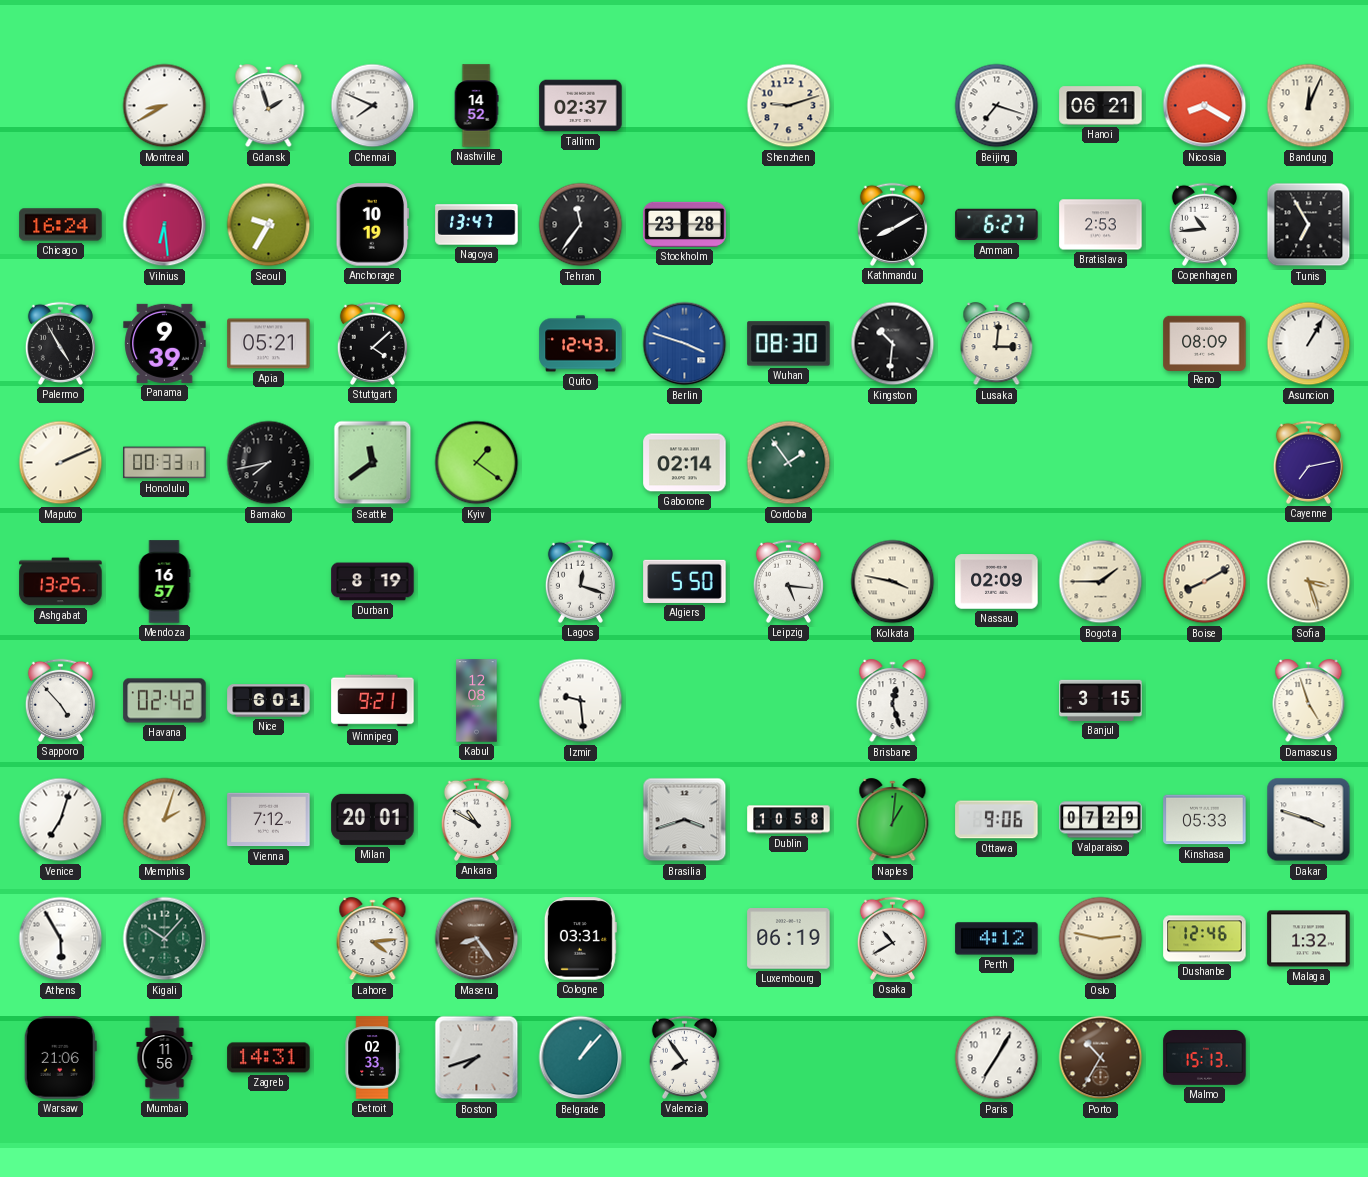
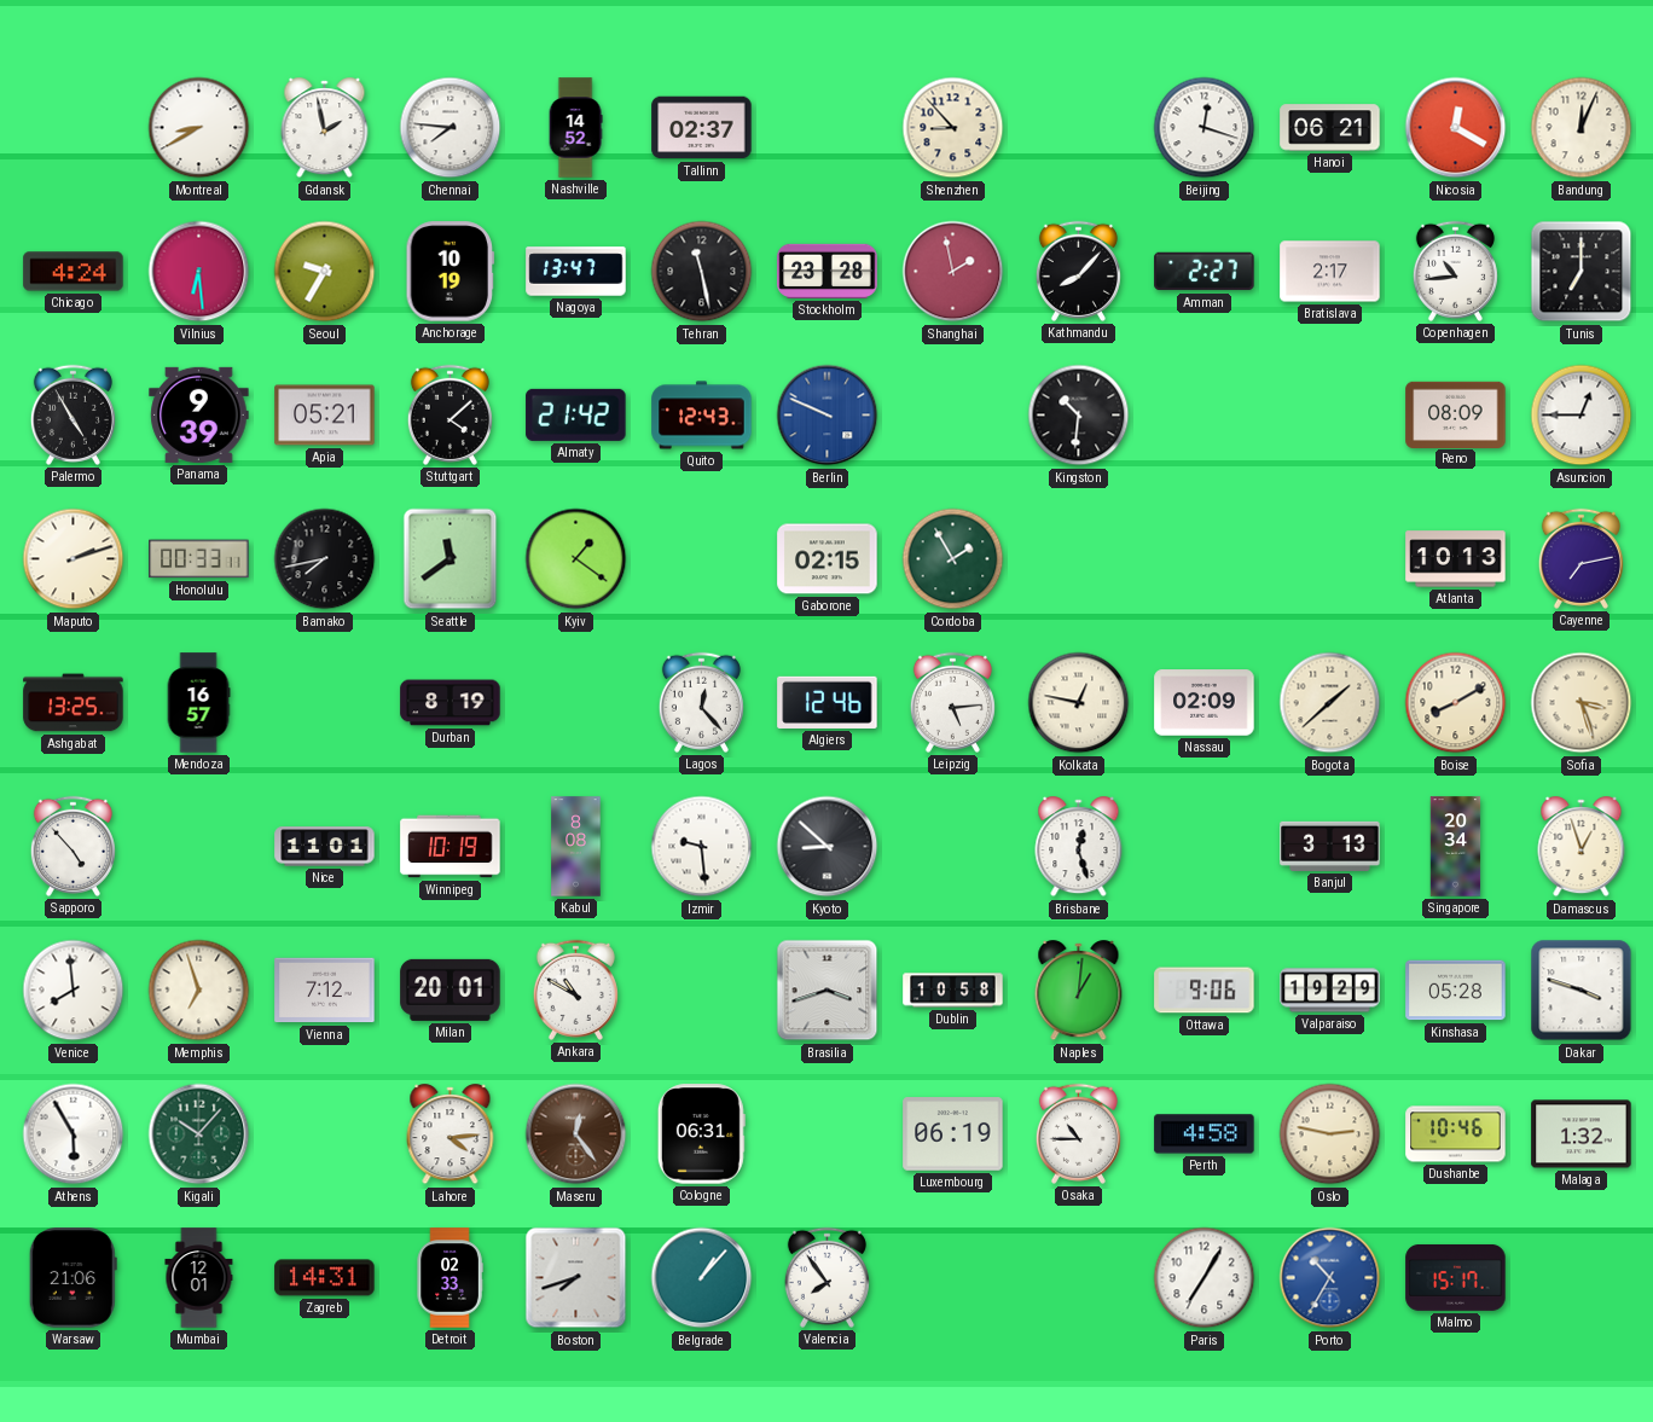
Gdansk: 1:57 -> 1:58
Chennai: 7:49 -> 7:46
Shenzhen: 9:12 -> 8:53
Beijing: 7:18 -> 12:18
Nicosia: 8:20 -> 12:20
Chicago: 16:24 -> 4:24
Tehran: 11:36 -> 11:28
Shanghai: none -> 1:58
Kathmandu: 8:10 -> 8:07
Amman: 6:27 -> 2:27
Bratislava: 2:53 -> 2:17
Tunis: 6:55 -> 7:00
Almaty: none -> 21:42
Berlin: 3:48 -> 9:49
Wuhan: 08:30 -> none
Lusaka: 3:01 -> none
Asuncion: 1:05 -> 12:45
Maputo: 2:11 -> 2:12
Gaborone: 02:14 -> 02:15
Cordoba: 1:54 -> 1:55
Atlanta: none -> 10:13
Lagos: 12:18 -> 12:23
Algiers: 5:50 -> 12:46
Leipzig: 5:16 -> 5:14
Kolkata: 3:47 -> 12:47
Bogota: 1:45 -> 1:38
Havana: 02:42 -> none
Nice: 6:01 -> 11:01
Winnipeg: 9:21 -> 10:19
Kabul: 12:08 -> 8:08
Kyoto: none -> 8:52
Banjul: 3:15 -> 3:13
Singapore: none -> 20:34
Damascus: 4:57 -> 12:57
Venice: 7:03 -> 7:59
Memphis: 2:03 -> 6:57
Valparaiso: 07:29 -> 19:29
Kinshasa: 05:33 -> 05:28
Maseru: 8:24 -> 12:24
Cologne: 03:31 -> 06:31
Osaka: 10:40 -> 10:45
Perth: 4:12 -> 4:58
Dushanbe: 12:46 -> 10:46
Mumbai: 11:56 -> 12:01
Porto dial: brown -> blue
Malmo: 15:13 -> 15:17
